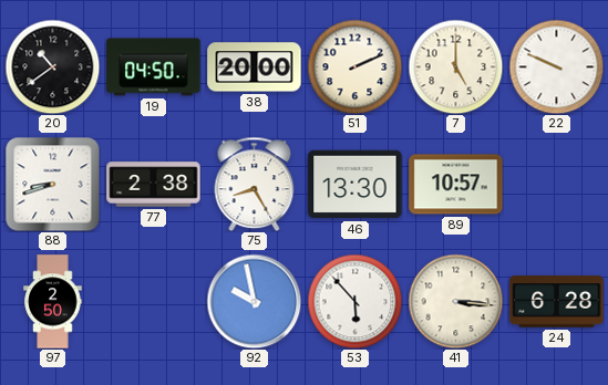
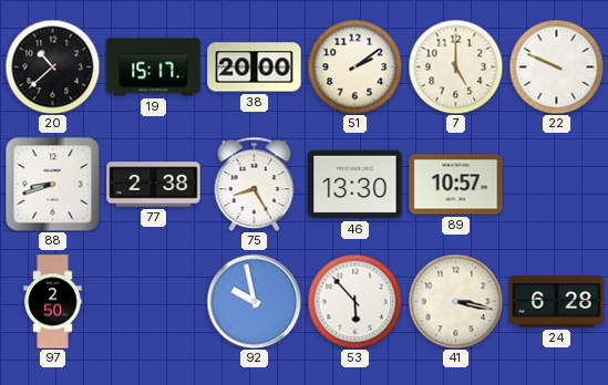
20: 10:39 -> 10:38
19: 04:50 -> 15:17
51: 2:11 -> 2:09
41: 3:16 -> 3:17
